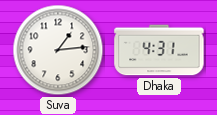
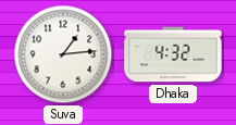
Dhaka: 4:31 -> 4:32
